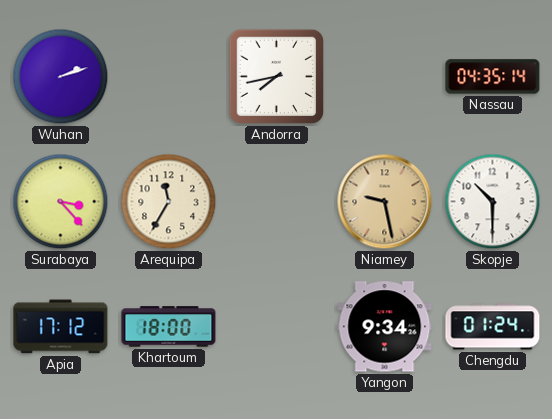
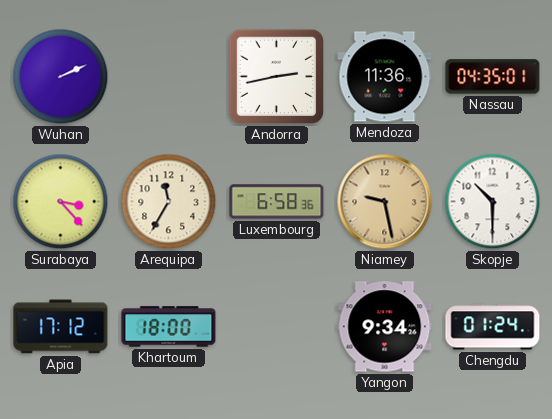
Wuhan: 2:12 -> 2:11
Andorra: 7:43 -> 2:43
Mendoza: none -> 11:36
Nassau: 04:35:14 -> 04:35:01
Luxembourg: none -> 6:58
